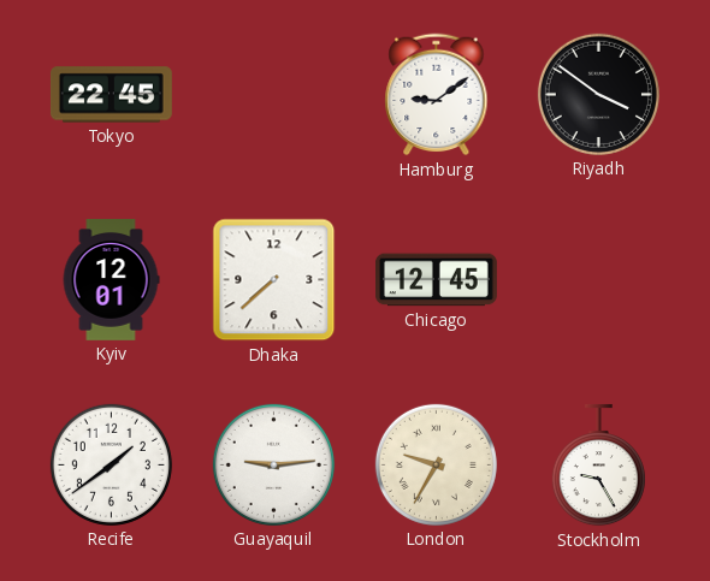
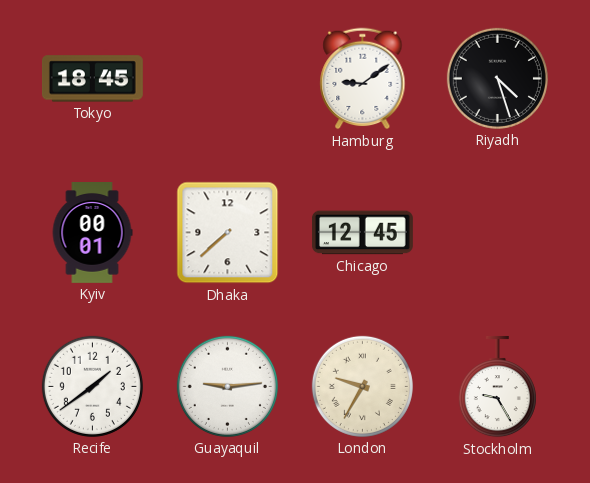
Tokyo: 22:45 -> 18:45
Riyadh: 3:51 -> 4:27
Kyiv: 12:01 -> 00:01
